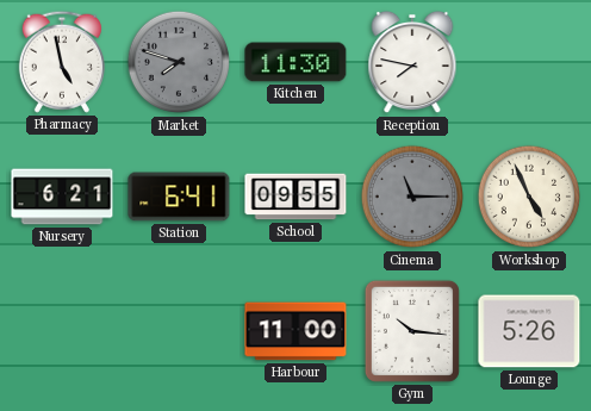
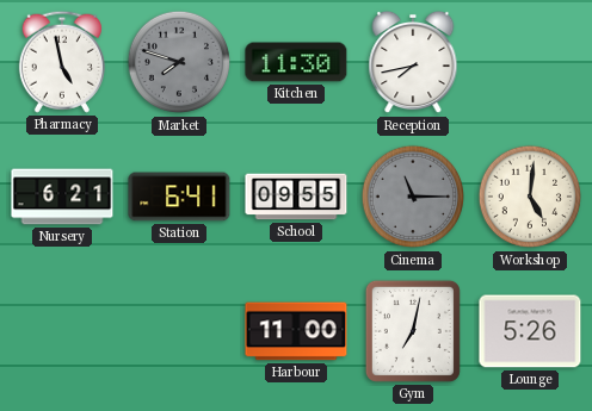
Reception: 7:47 -> 7:43
Workshop: 4:56 -> 5:01
Gym: 10:16 -> 7:02
